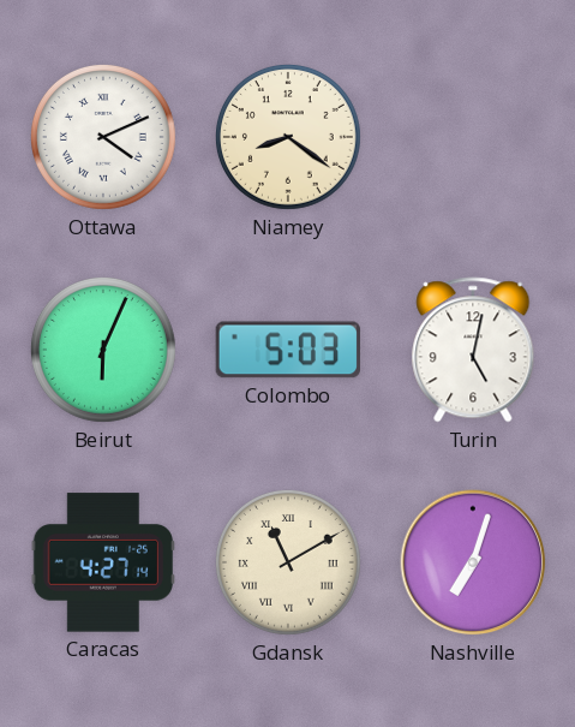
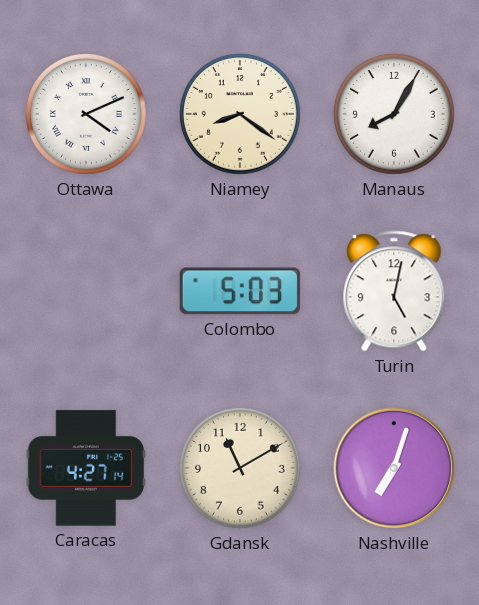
Manaus: none -> 8:05
Beirut: 6:04 -> none
Gdansk numerals: Roman -> Arabic
